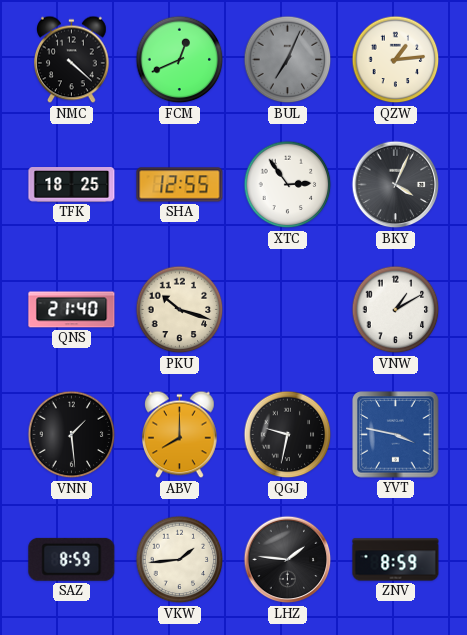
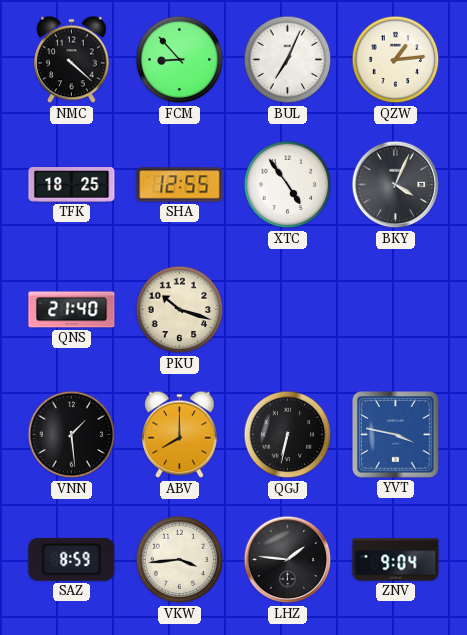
FCM: 12:41 -> 8:53
BUL dial: grey -> white
XTC: 2:54 -> 4:54
VNW: 1:10 -> none
QGJ: 9:32 -> 6:32
VKW: 1:44 -> 3:44
ZNV: 8:59 -> 9:04
